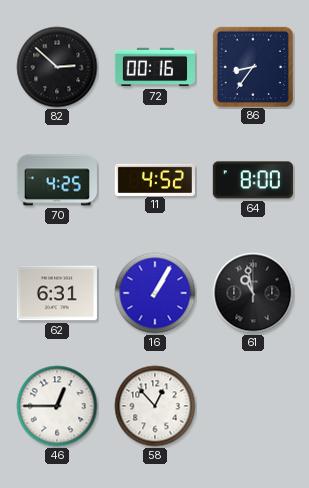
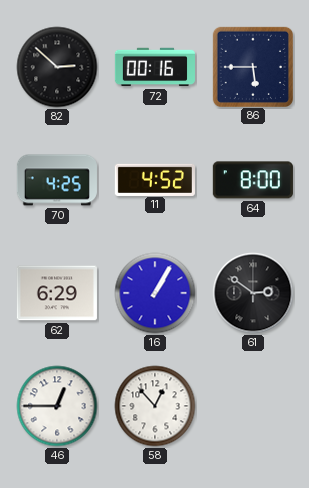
86: 8:36 -> 5:45
62: 6:31 -> 6:29
61: 10:58 -> 2:51
